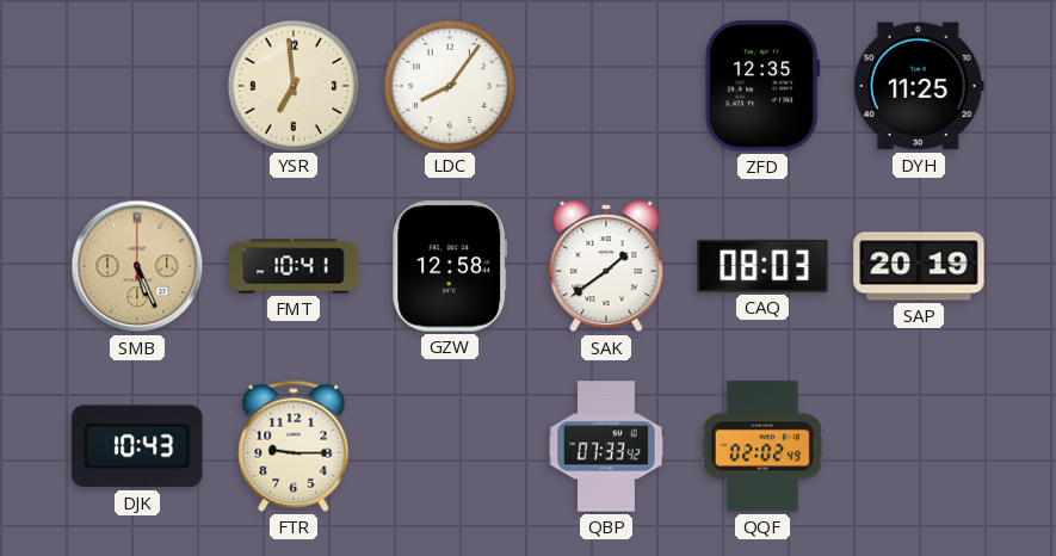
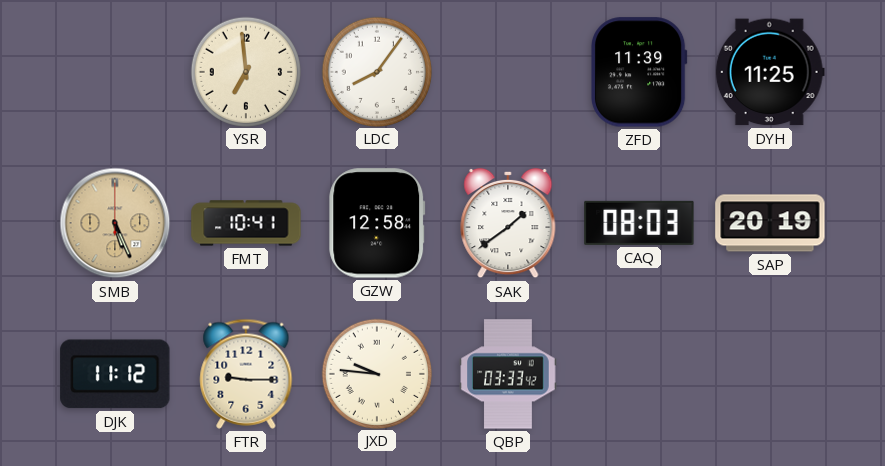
ZFD: 12:35 -> 11:39
DJK: 10:43 -> 11:12
JXD: none -> 9:46
QBP: 07:33 -> 03:33
QQF: 02:02 -> none
